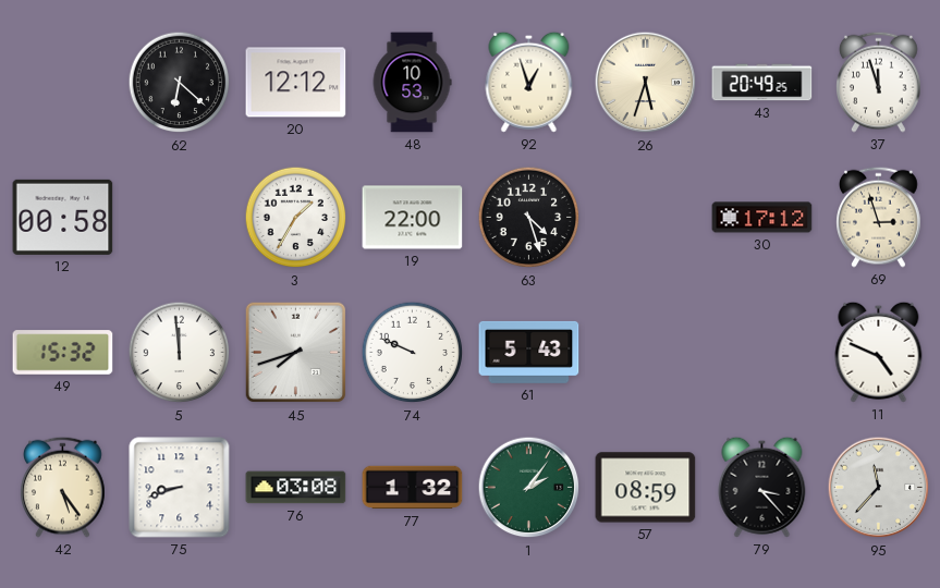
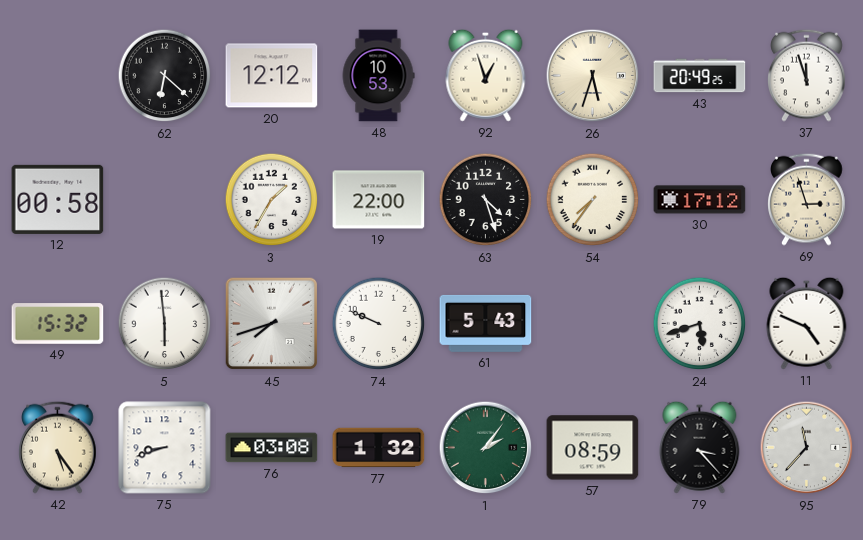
54: none -> 7:36
5: 11:59 -> 5:59
24: none -> 5:42
